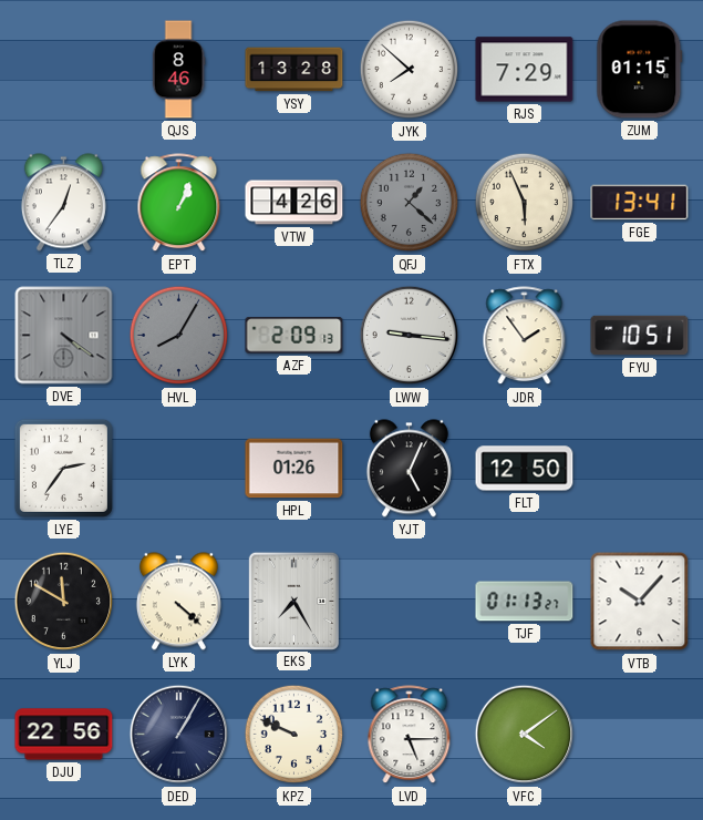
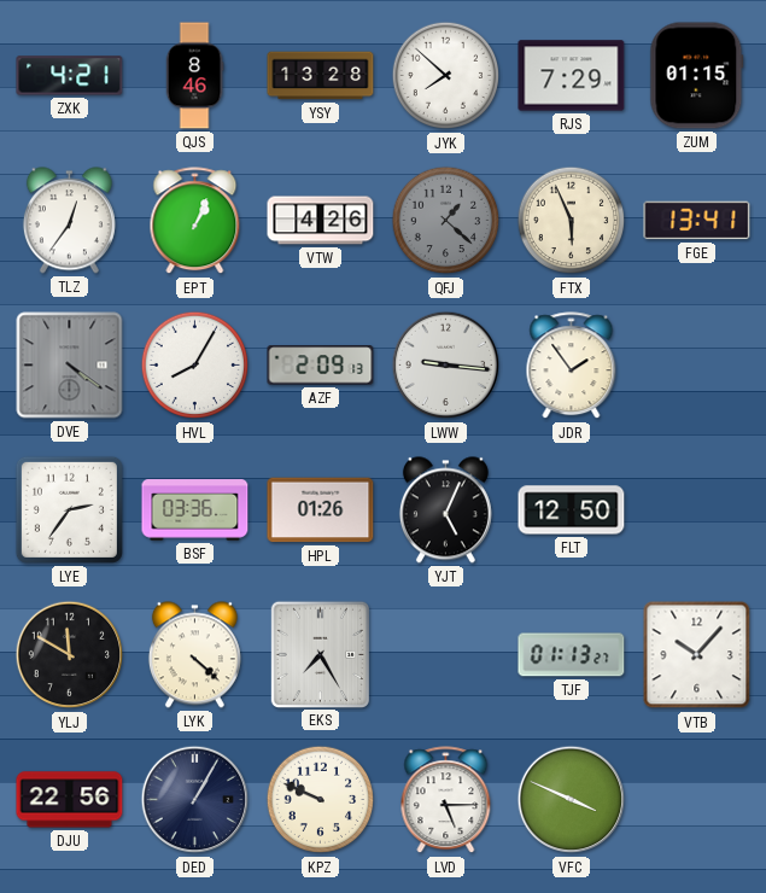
ZXK: none -> 4:21
HVL dial: grey -> white
FYU: 10:51 -> none
BSF: none -> 03:36
VFC: 4:09 -> 3:49
